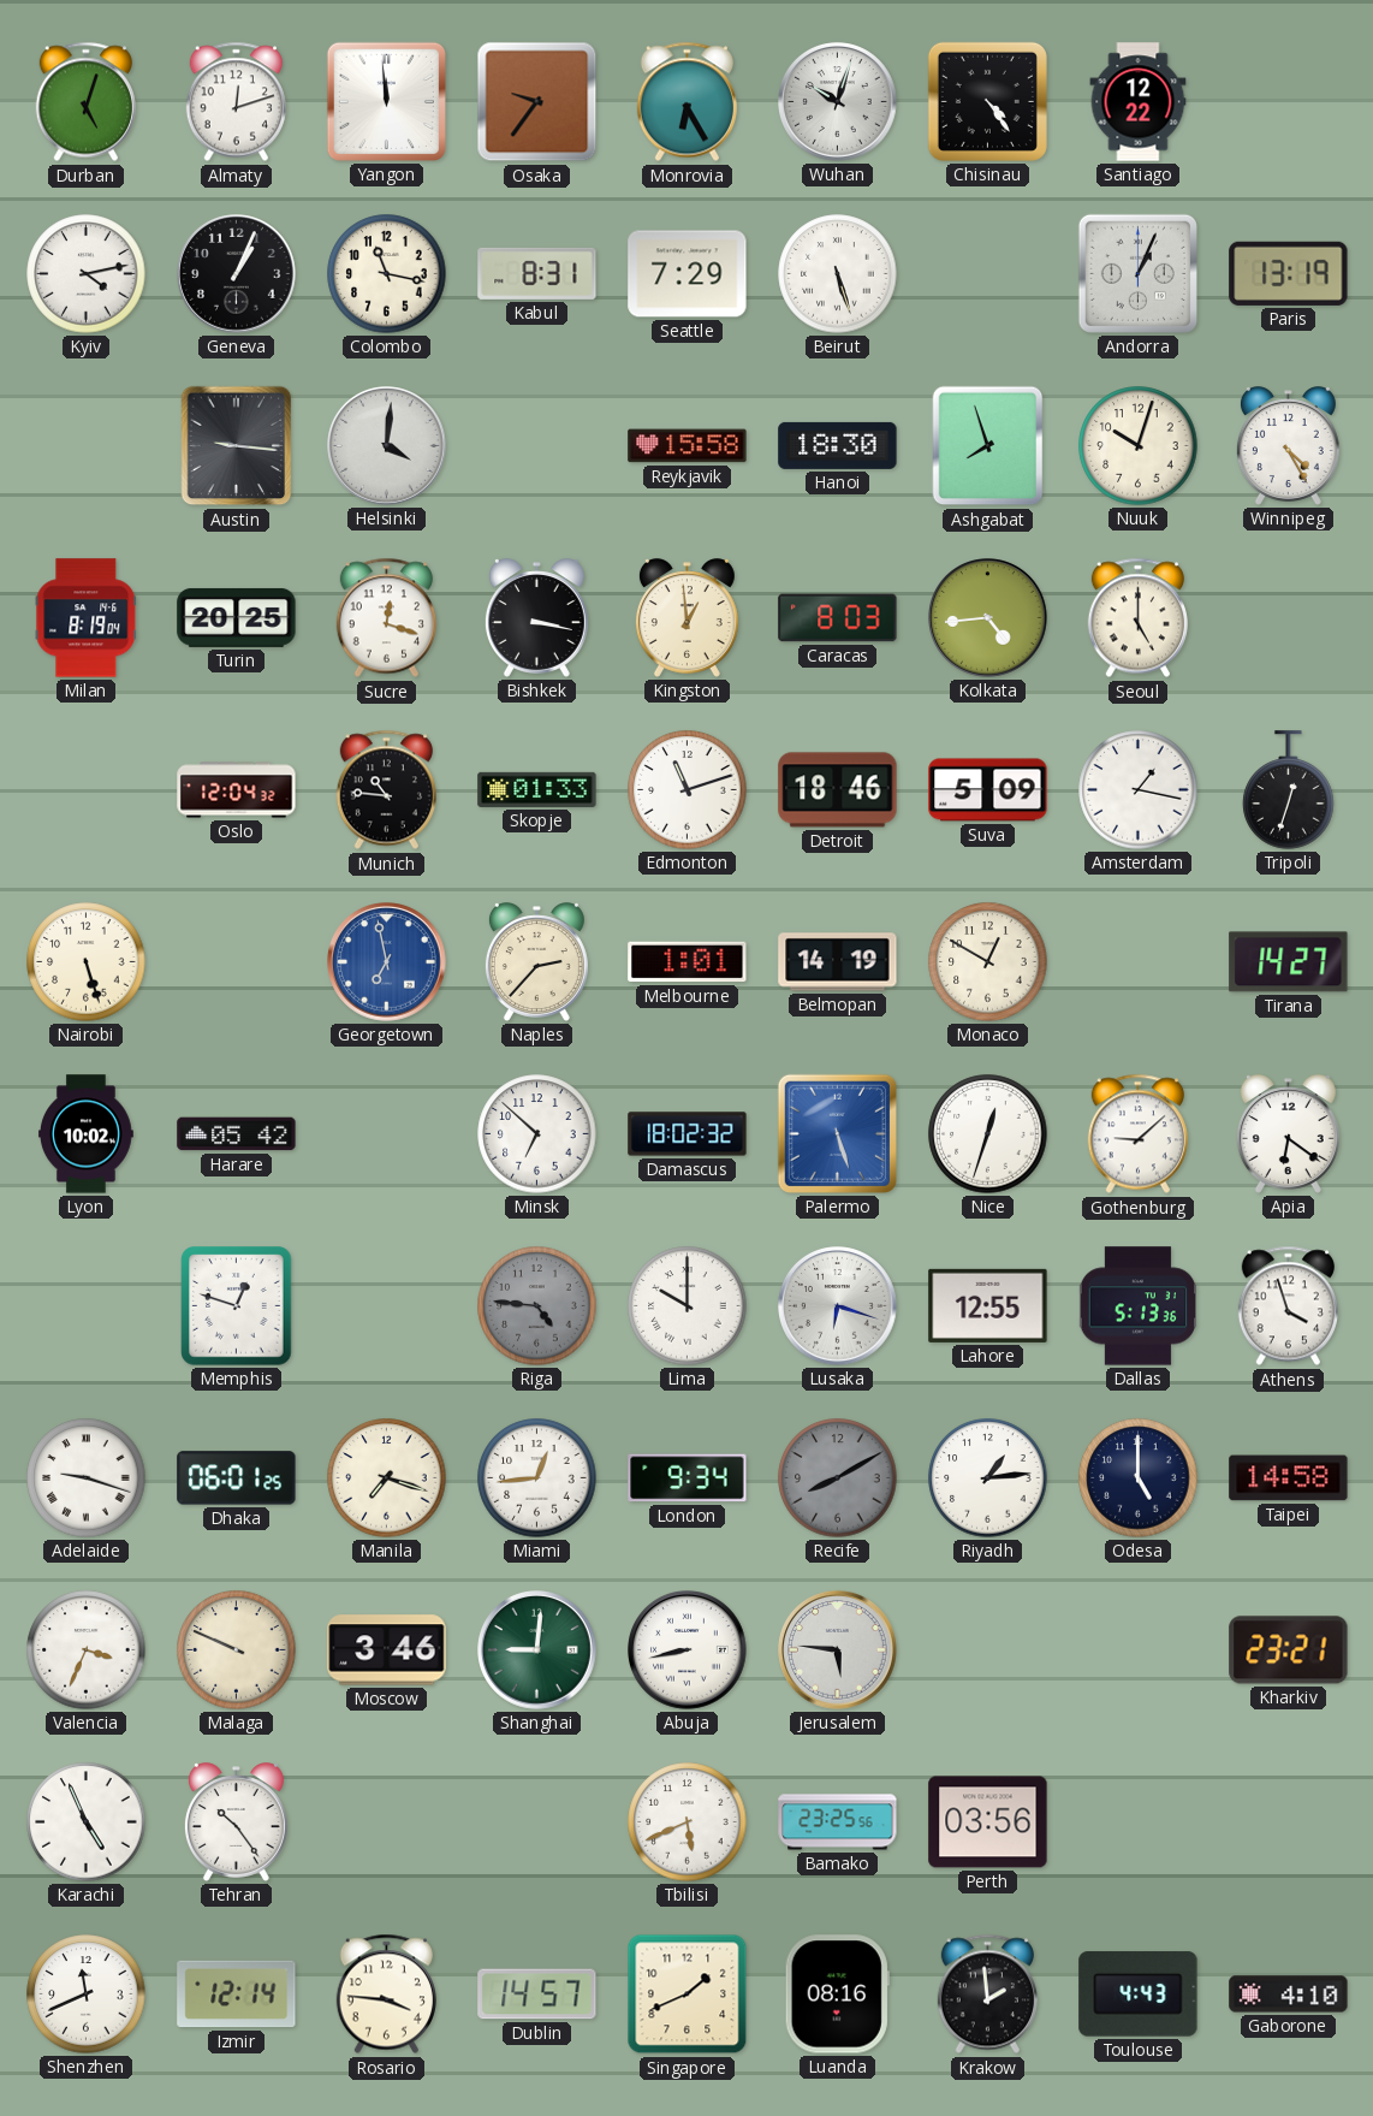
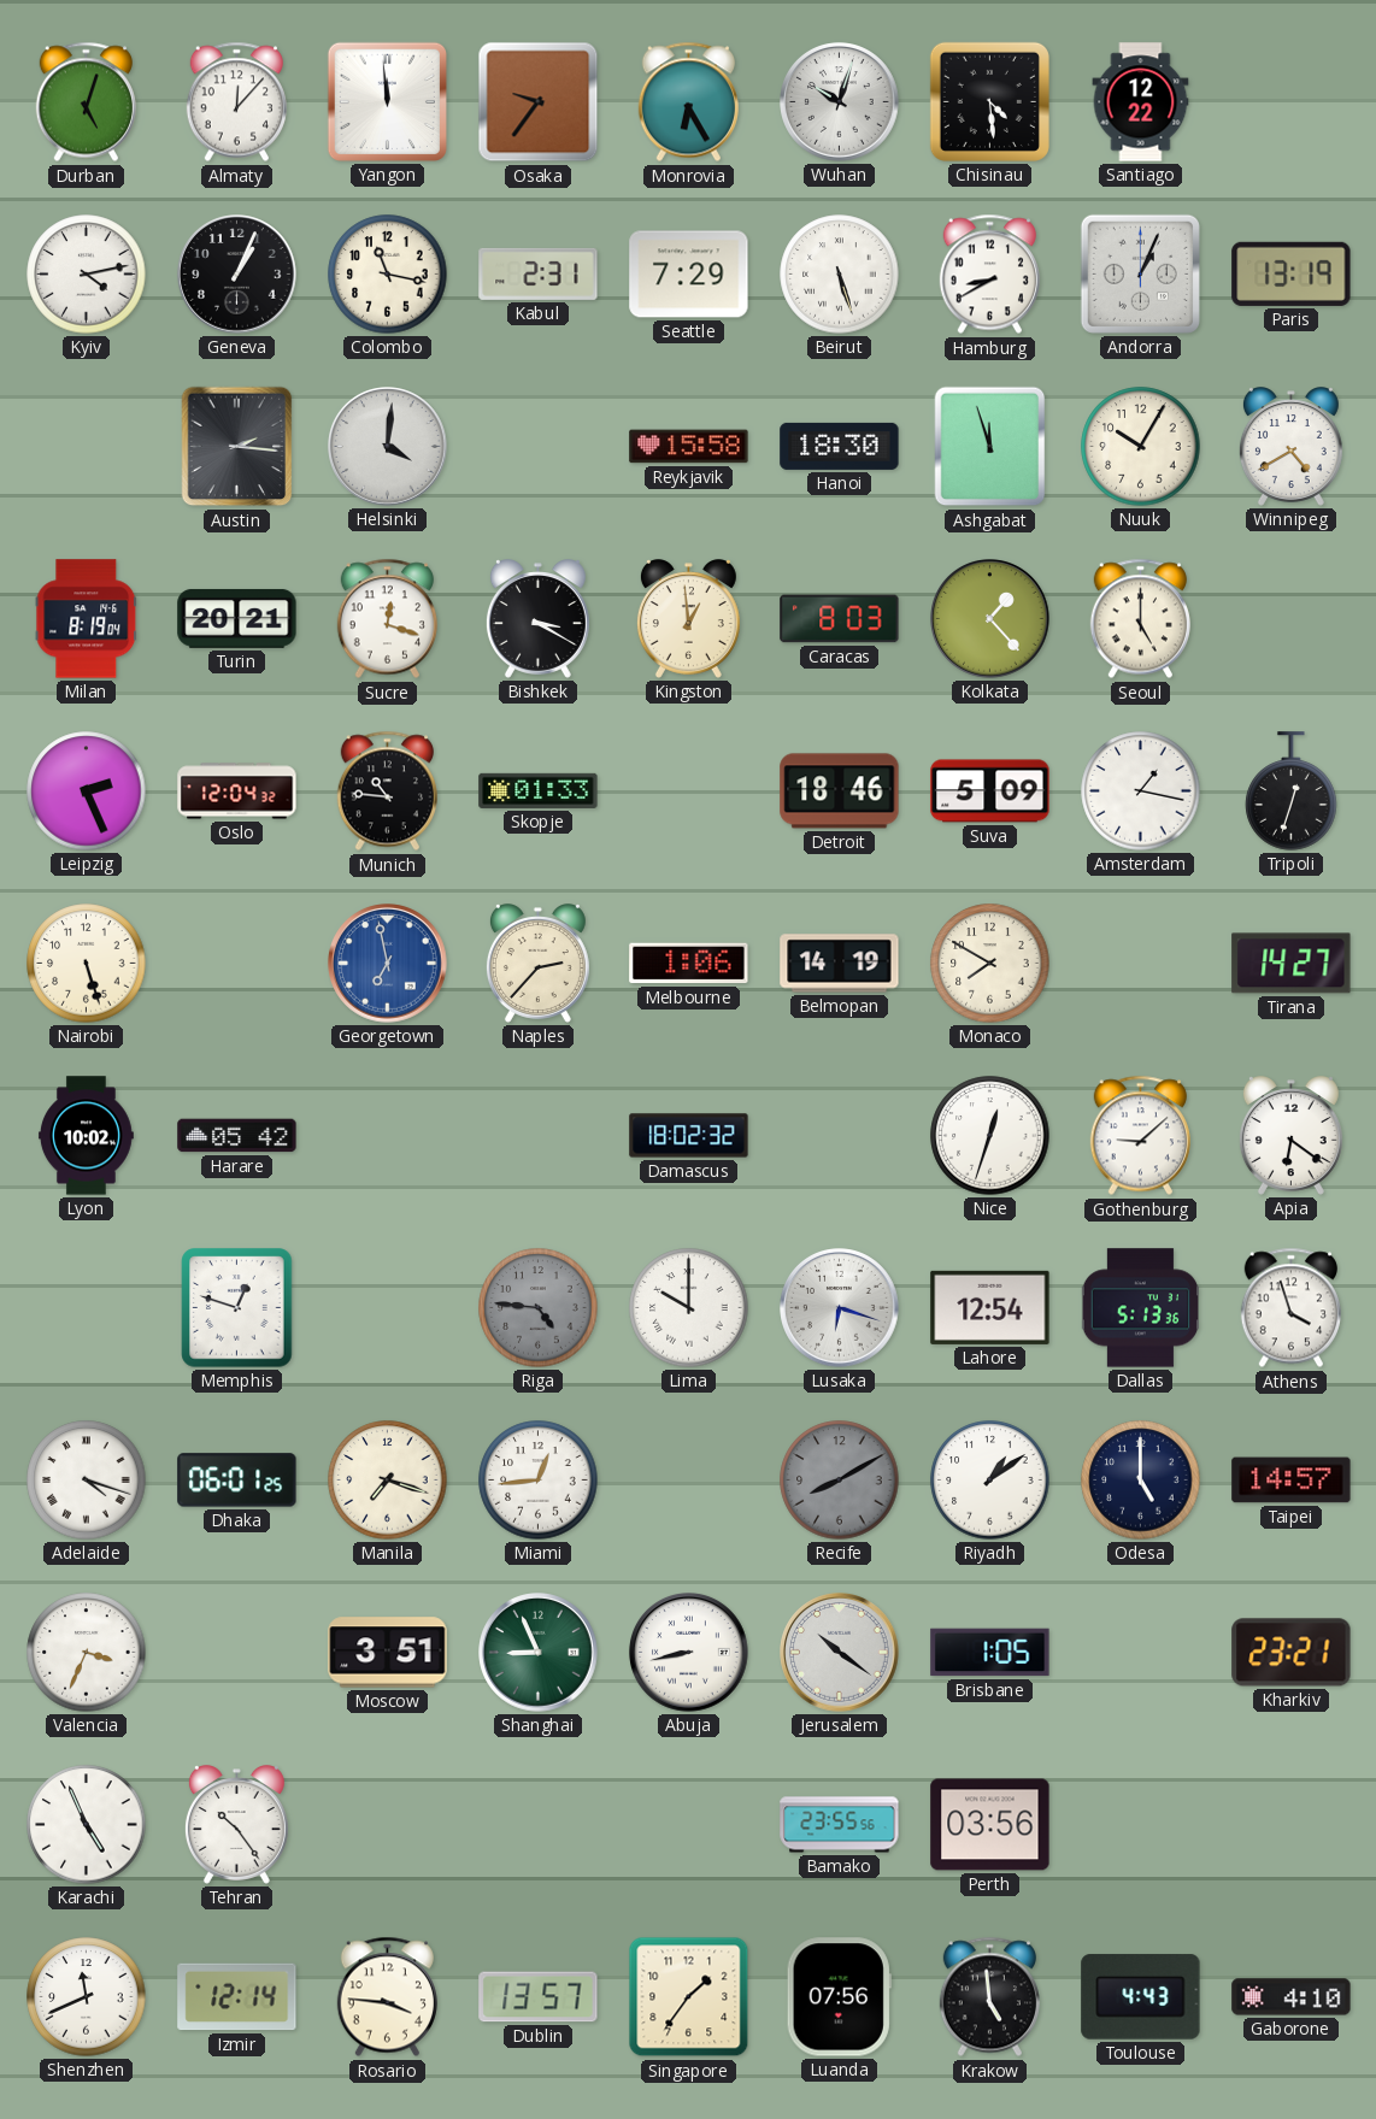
Almaty: 12:12 -> 12:07
Chisinau: 4:24 -> 4:29
Kabul: 8:31 -> 2:31
Hamburg: none -> 8:40
Austin: 9:16 -> 2:16
Ashgabat: 7:57 -> 11:57
Nuuk: 10:03 -> 10:05
Winnipeg: 4:25 -> 4:40
Turin: 20:25 -> 20:21
Bishkek: 3:17 -> 3:20
Kolkata: 4:44 -> 1:23
Leipzig: none -> 2:26
Edmonton: 11:12 -> none
Melbourne: 1:01 -> 1:06
Monaco: 12:50 -> 7:50
Minsk: 6:52 -> none
Palermo: 5:27 -> none
Lahore: 12:55 -> 12:54
Adelaide: 9:18 -> 4:18
London: 9:34 -> none
Riyadh: 1:14 -> 1:09
Taipei: 14:58 -> 14:57
Malaga: 9:49 -> none
Moscow: 3:46 -> 3:51
Shanghai: 9:01 -> 8:56
Jerusalem: 5:46 -> 10:21
Brisbane: none -> 1:05
Tbilisi: 5:41 -> none
Bamako: 23:25 -> 23:55
Dublin: 14:57 -> 13:57
Singapore: 1:41 -> 1:36
Luanda: 08:16 -> 07:56
Krakow: 1:59 -> 4:59
